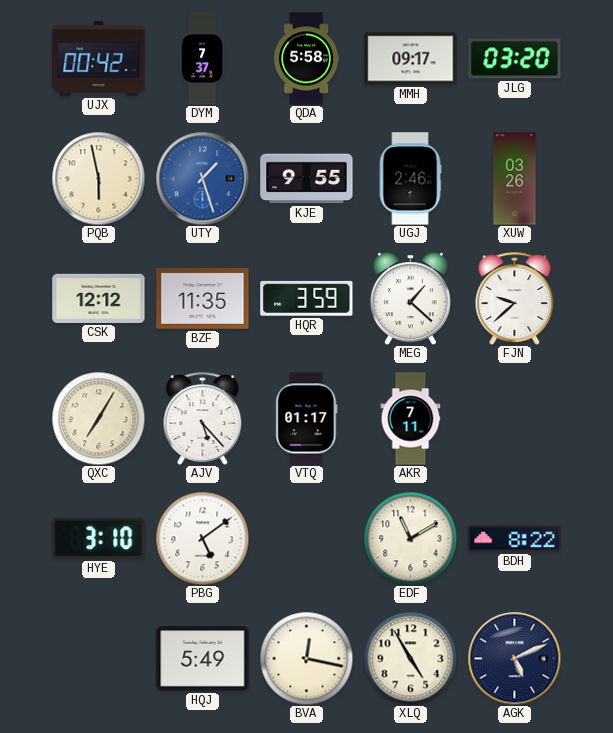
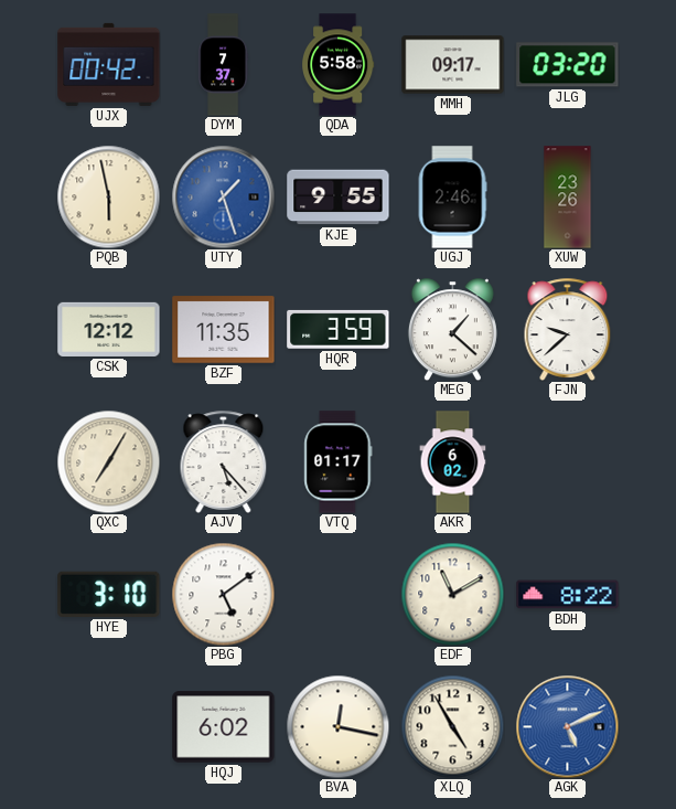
XUW: 03:26 -> 23:26
AKR: 7:11 -> 6:02
HQJ: 5:49 -> 6:02
AGK dial: navy -> blue
